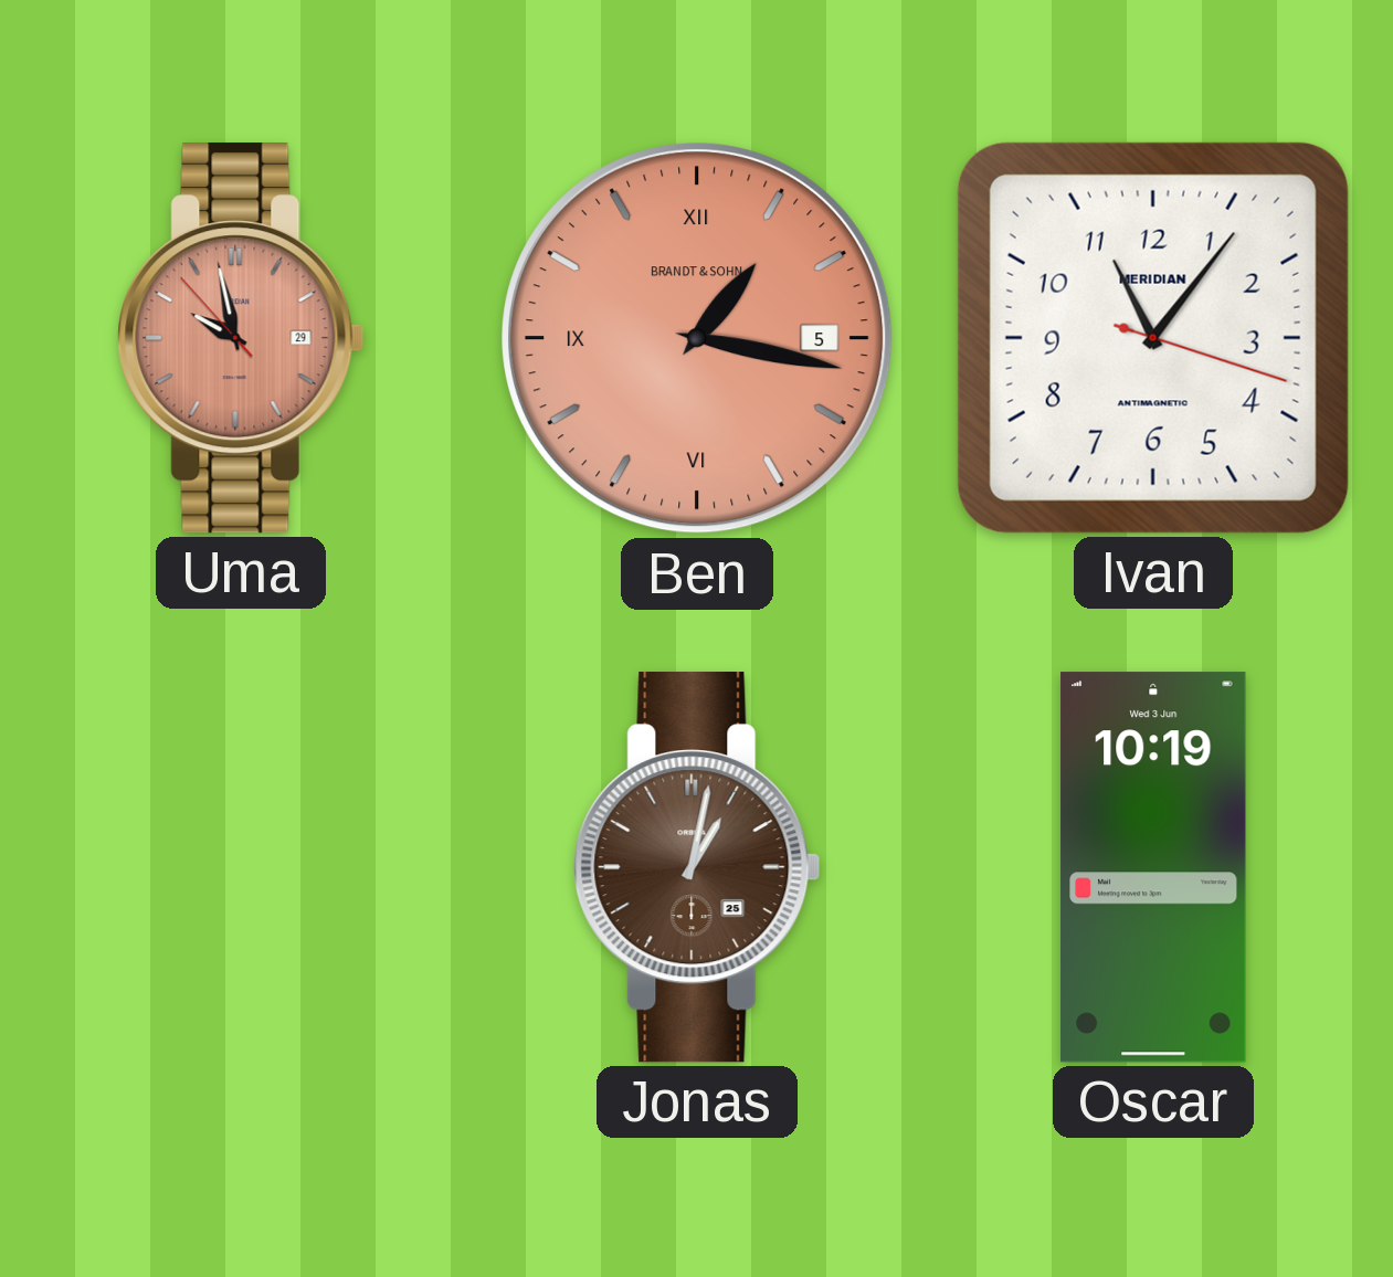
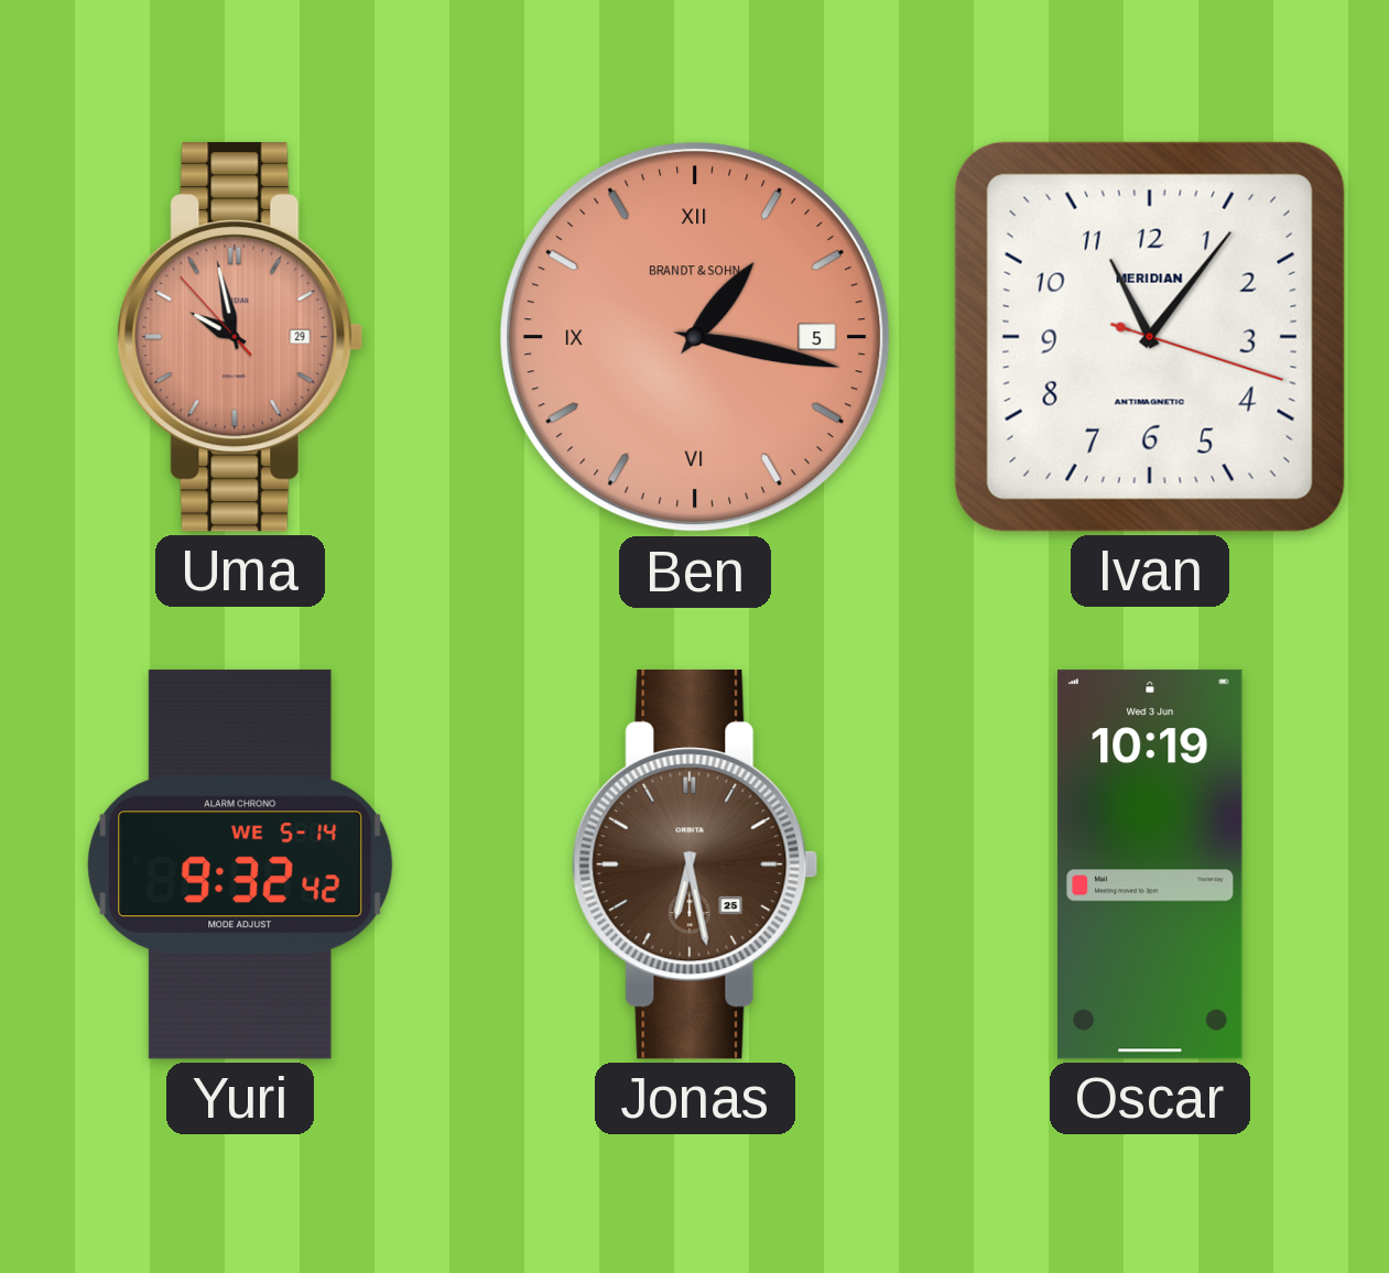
Yuri: none -> 9:32
Jonas: 1:02 -> 6:28
